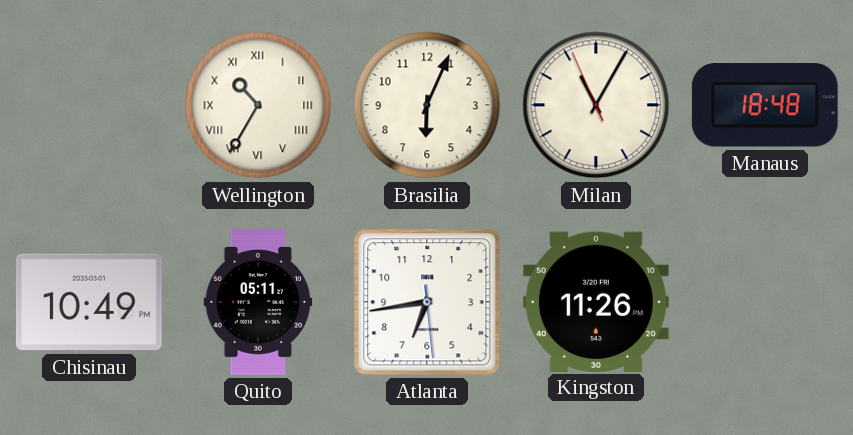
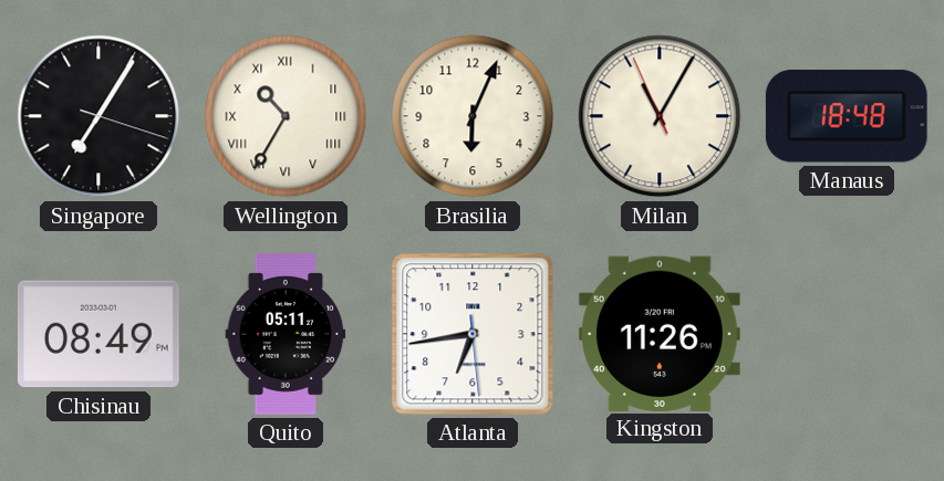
Singapore: none -> 7:05
Chisinau: 10:49 -> 08:49
